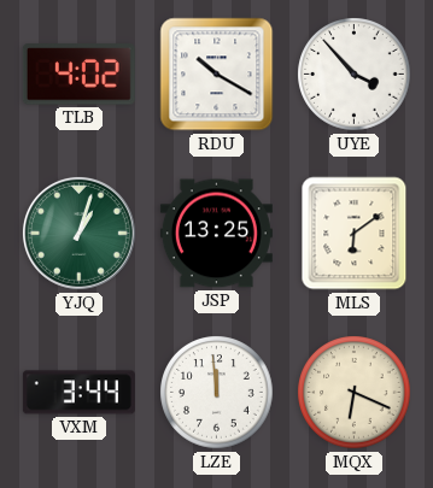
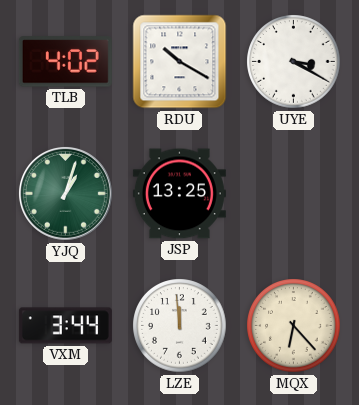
UYE: 3:53 -> 3:20
MLS: 6:09 -> none
MQX: 6:19 -> 6:23
